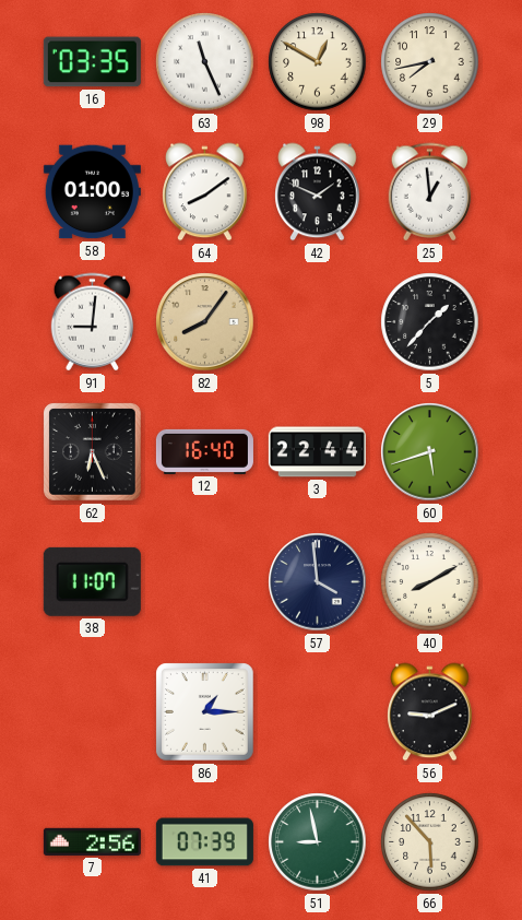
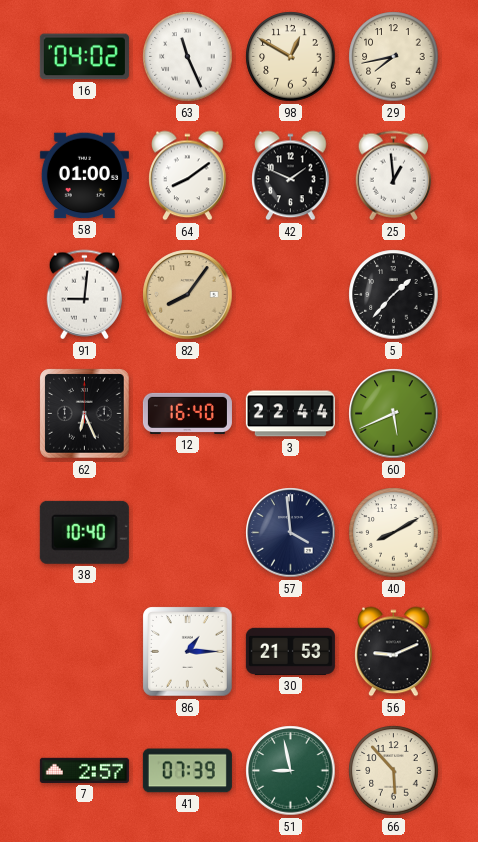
16: 03:35 -> 04:02
60: 5:42 -> 5:41
38: 11:07 -> 10:40
30: none -> 21:53
7: 2:56 -> 2:57
